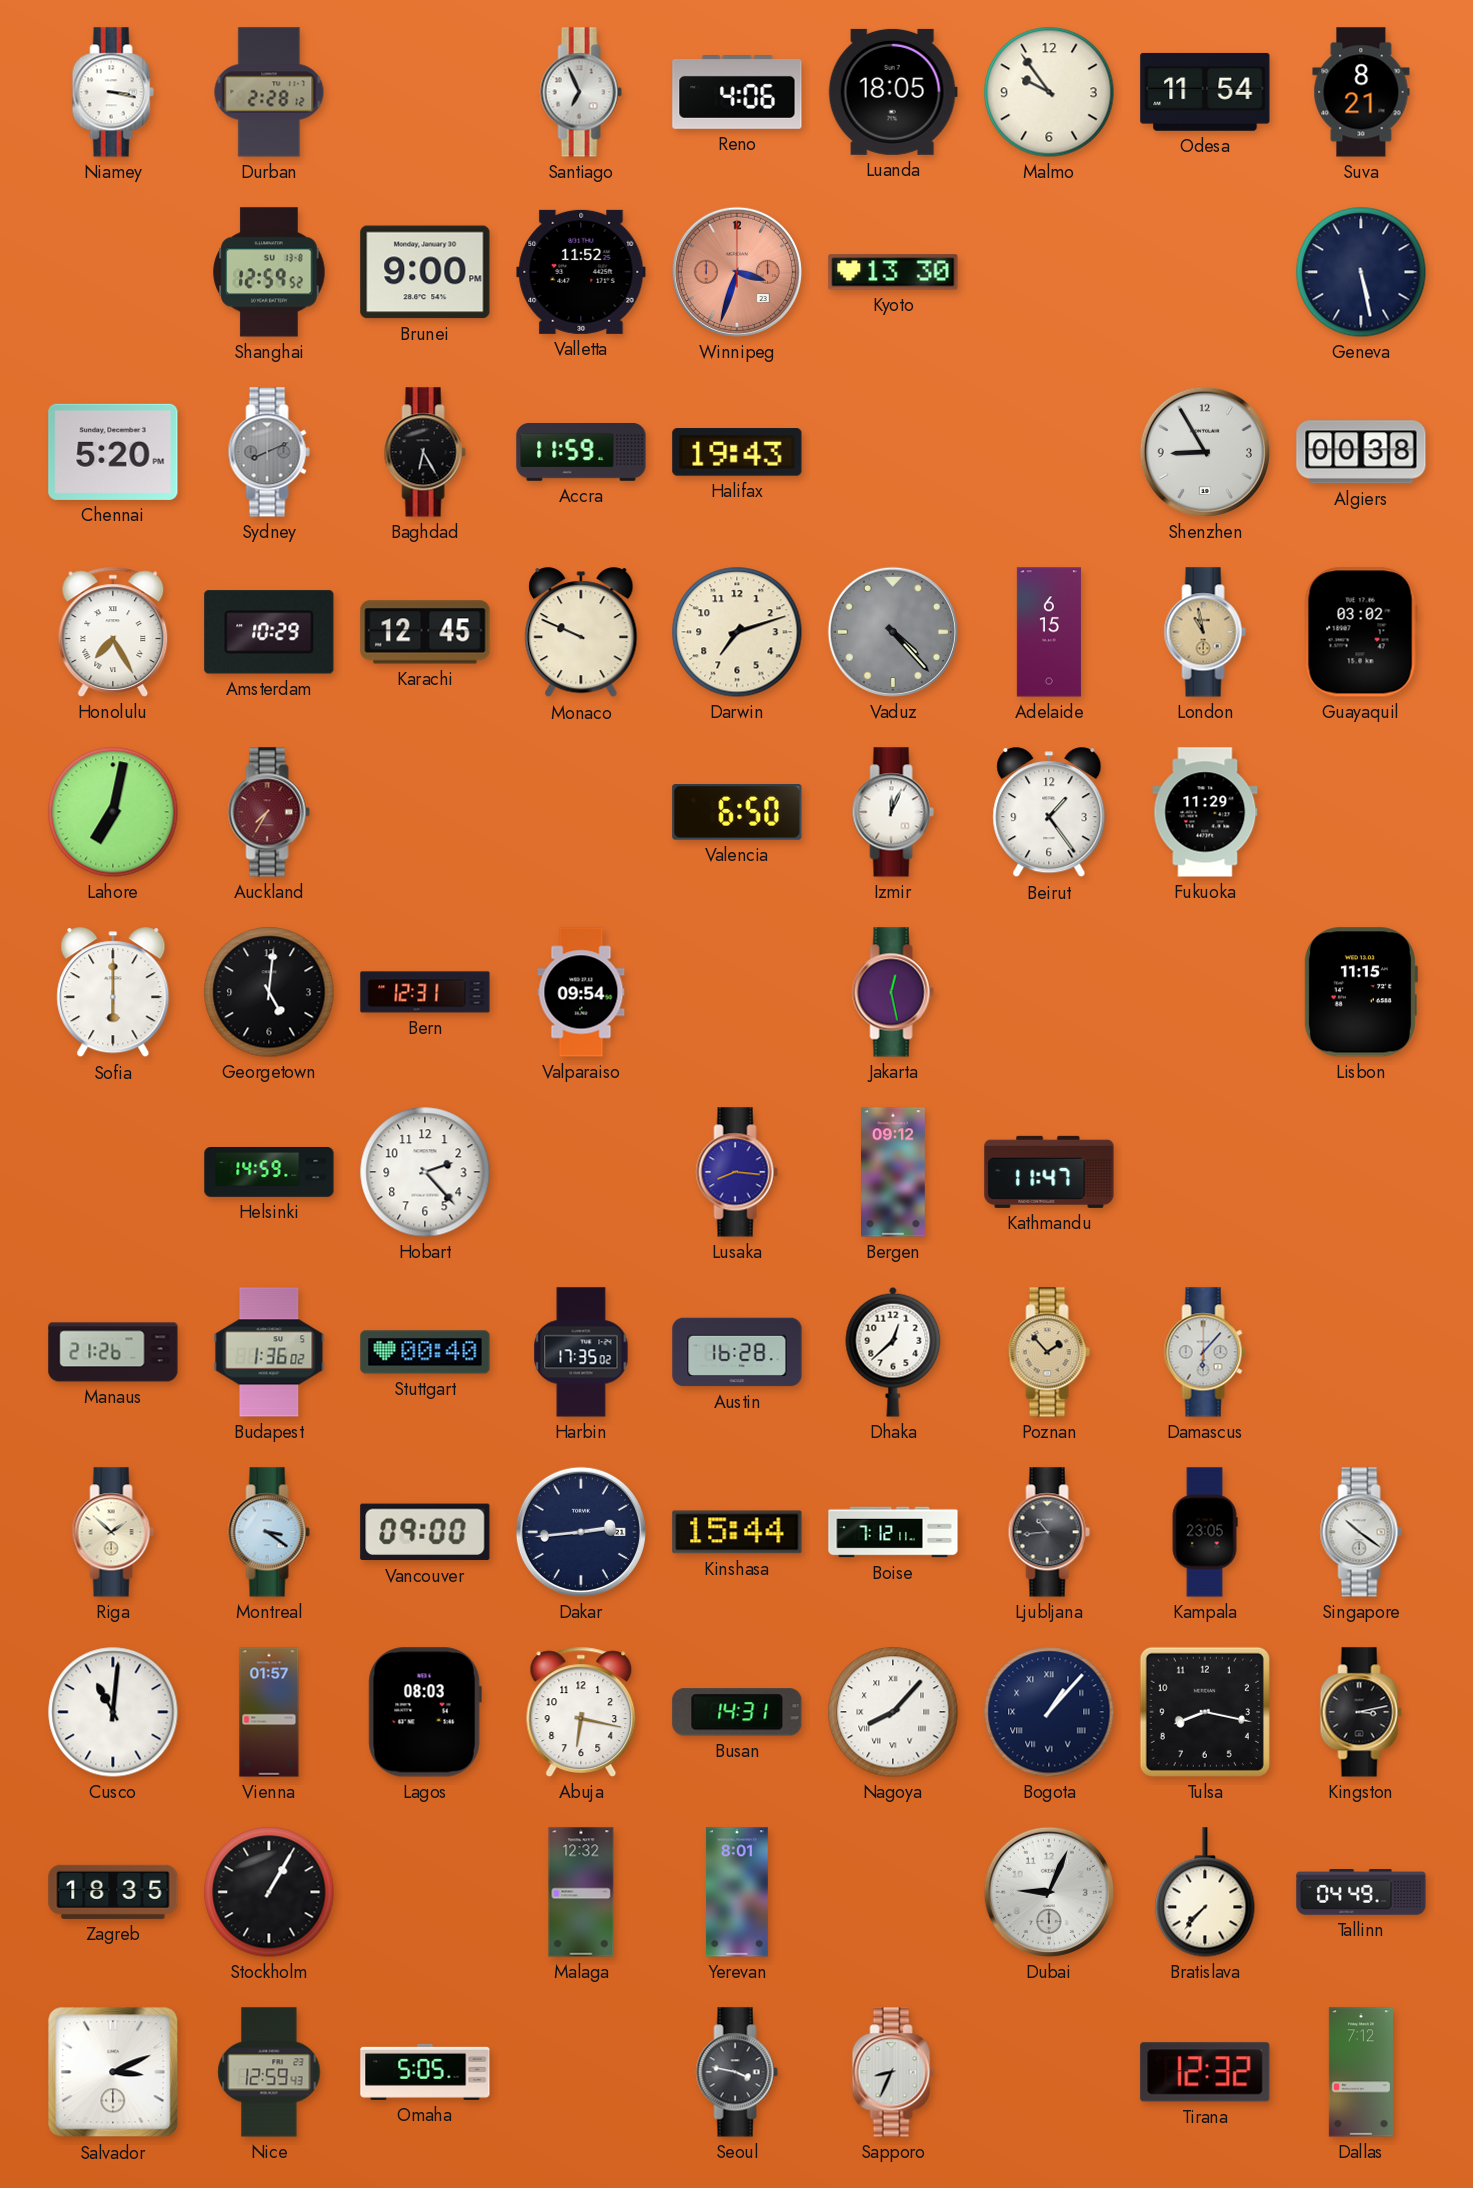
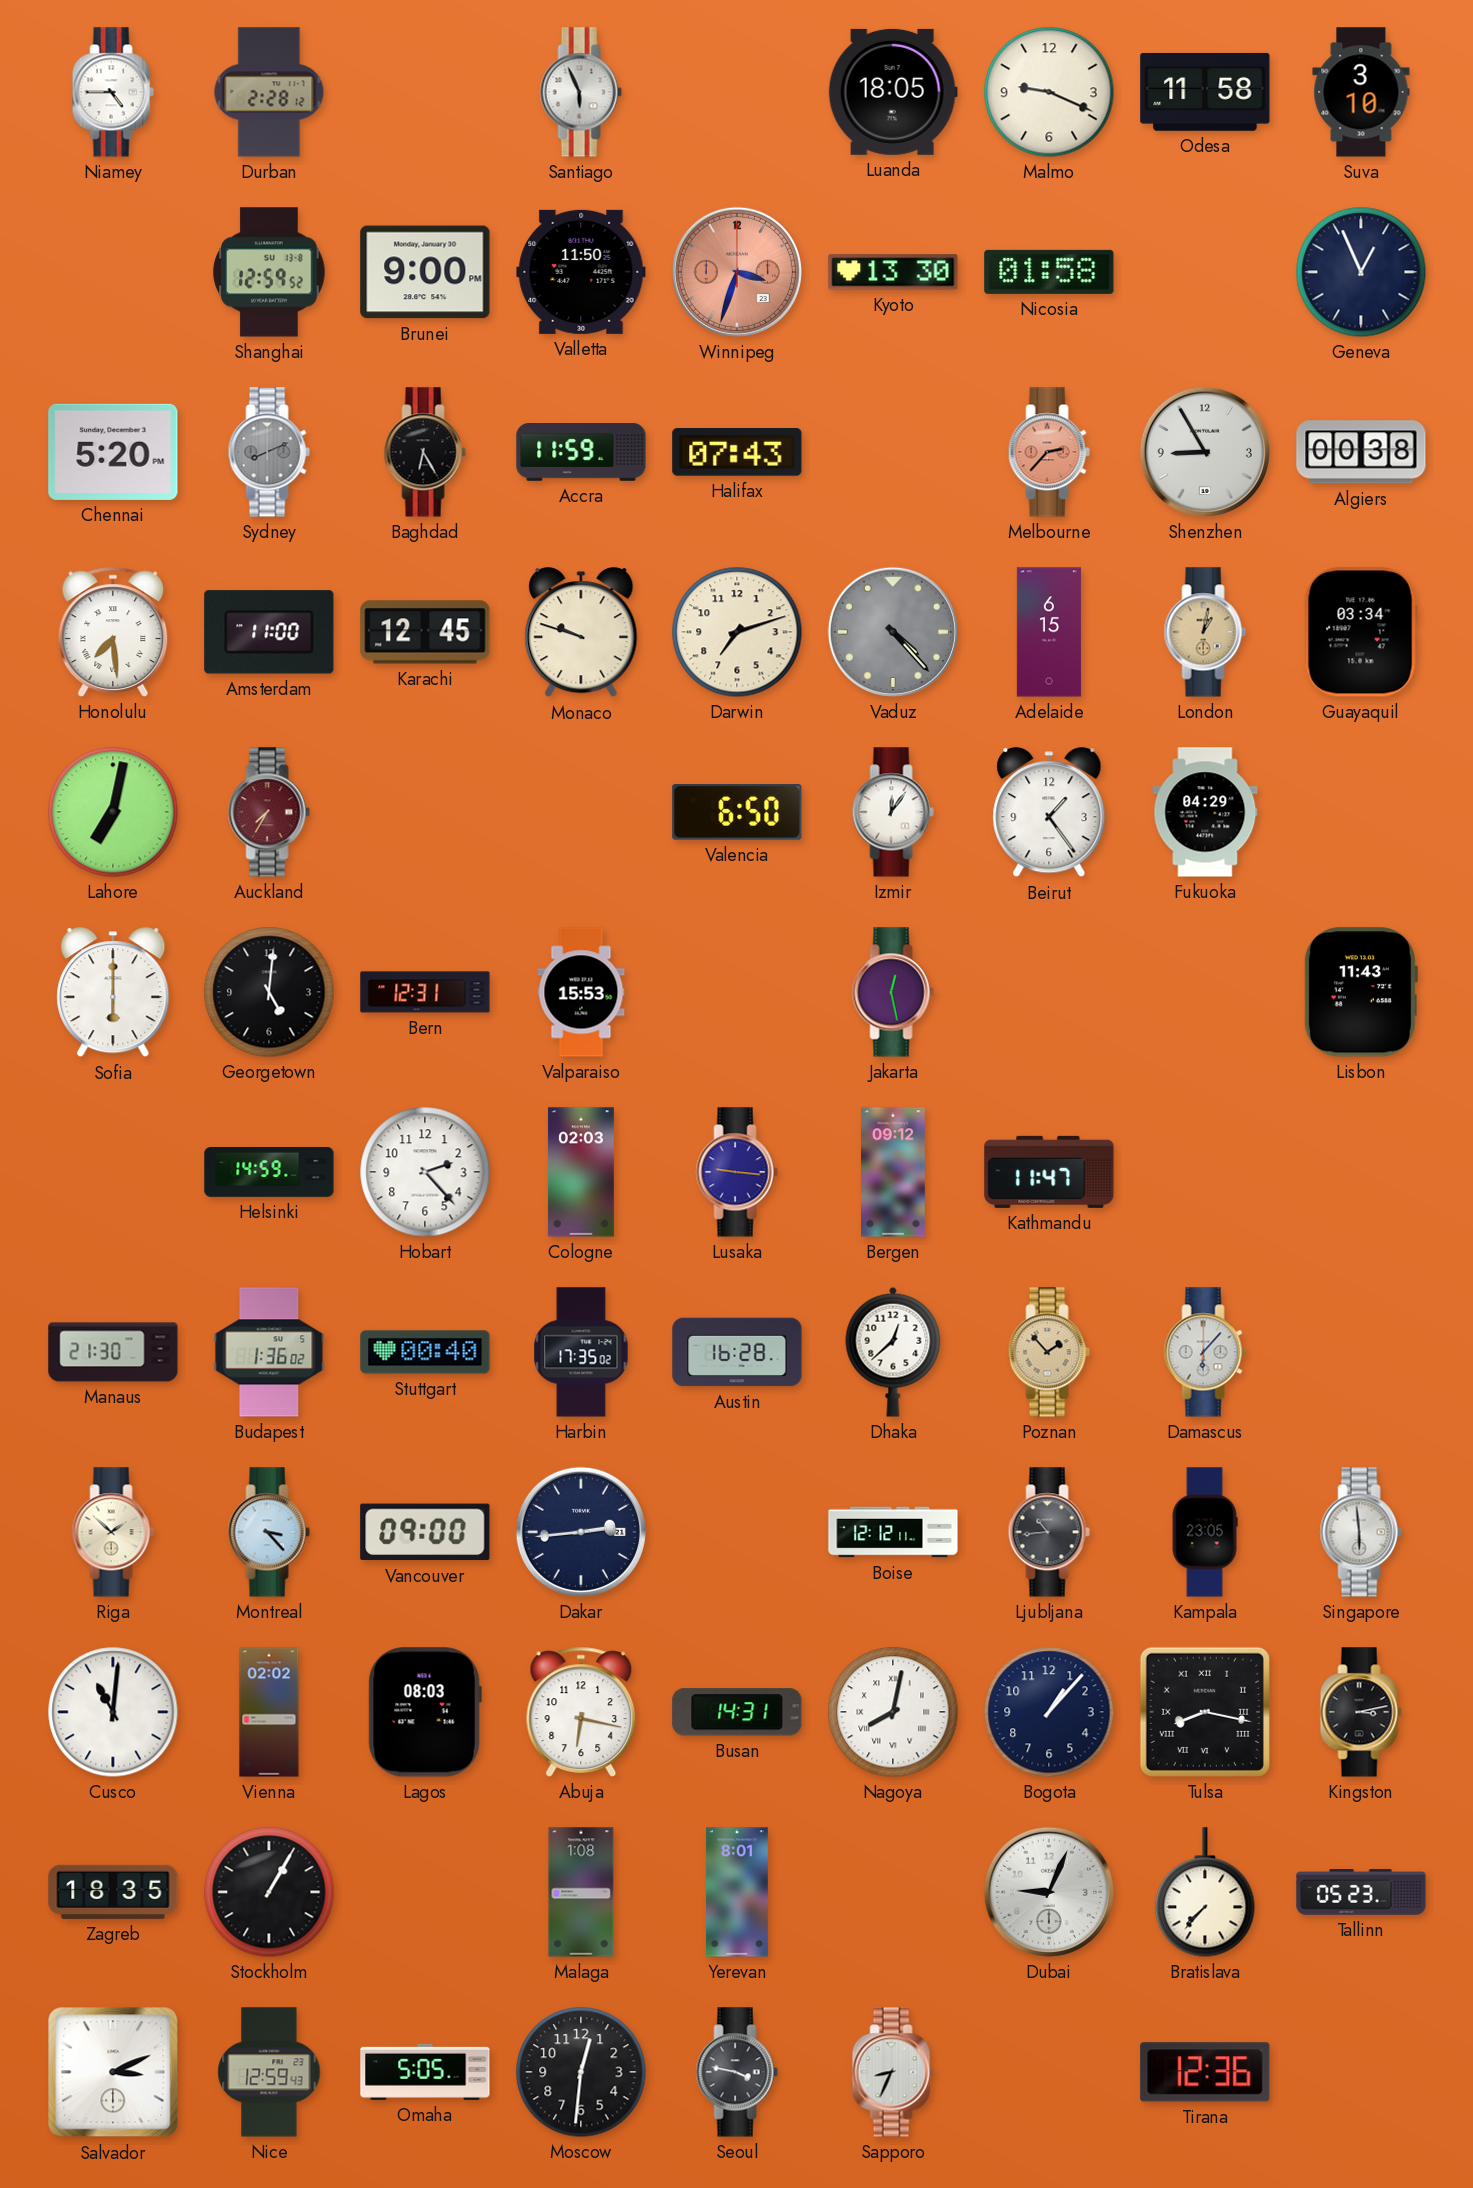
Niamey: 3:17 -> 4:45
Santiago: 6:56 -> 5:56
Reno: 4:06 -> none
Malmo: 9:54 -> 9:19
Odesa: 11:54 -> 11:58
Suva: 8:21 -> 3:10
Valletta: 11:52 -> 11:50
Nicosia: none -> 01:58
Geneva: 5:28 -> 12:56
Halifax: 19:43 -> 07:43
Melbourne: none -> 2:37
Honolulu: 7:25 -> 7:29
Amsterdam: 10:29 -> 11:00
Monaco: 9:49 -> 9:48
London: 10:58 -> 1:02
Guayaquil: 03:02 -> 03:34
Izmir: 12:04 -> 12:06
Fukuoka: 11:29 -> 04:29
Valparaiso: 09:54 -> 15:53
Lisbon: 11:15 -> 11:43
Cologne: none -> 02:03
Lusaka: 8:16 -> 9:16
Manaus: 21:26 -> 21:30
Montreal: 3:21 -> 3:23
Kinshasa: 15:44 -> none
Boise: 7:12 -> 12:12
Singapore: 10:21 -> 5:59
Vienna: 01:57 -> 02:02
Nagoya: 8:07 -> 8:02
Bogota numerals: Roman -> Arabic
Tulsa numerals: Arabic -> Roman
Malaga: 12:32 -> 1:08
Tallinn: 04:49 -> 05:23
Moscow: none -> 12:31
Tirana: 12:32 -> 12:36
Dallas: 7:12 -> none
